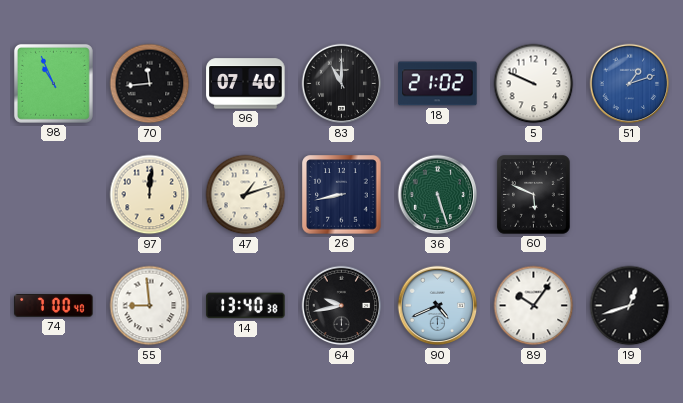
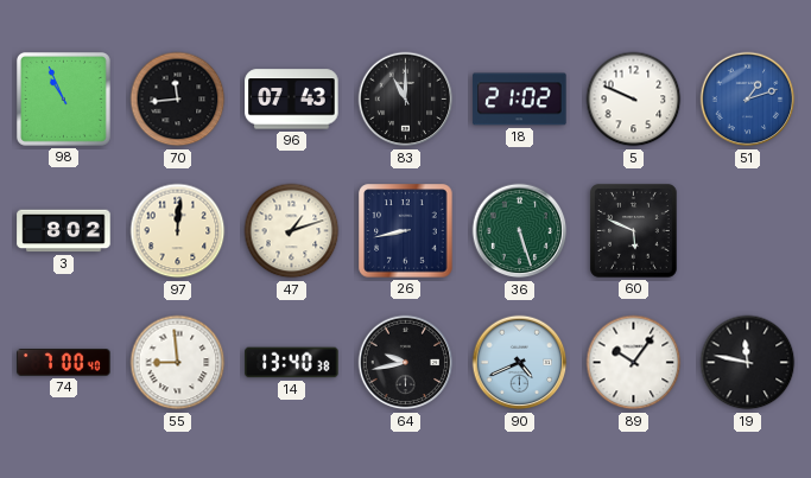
96: 07:40 -> 07:43
3: none -> 8:02
19: 12:42 -> 11:47
